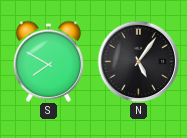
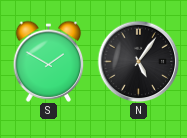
S: 7:50 -> 1:50
